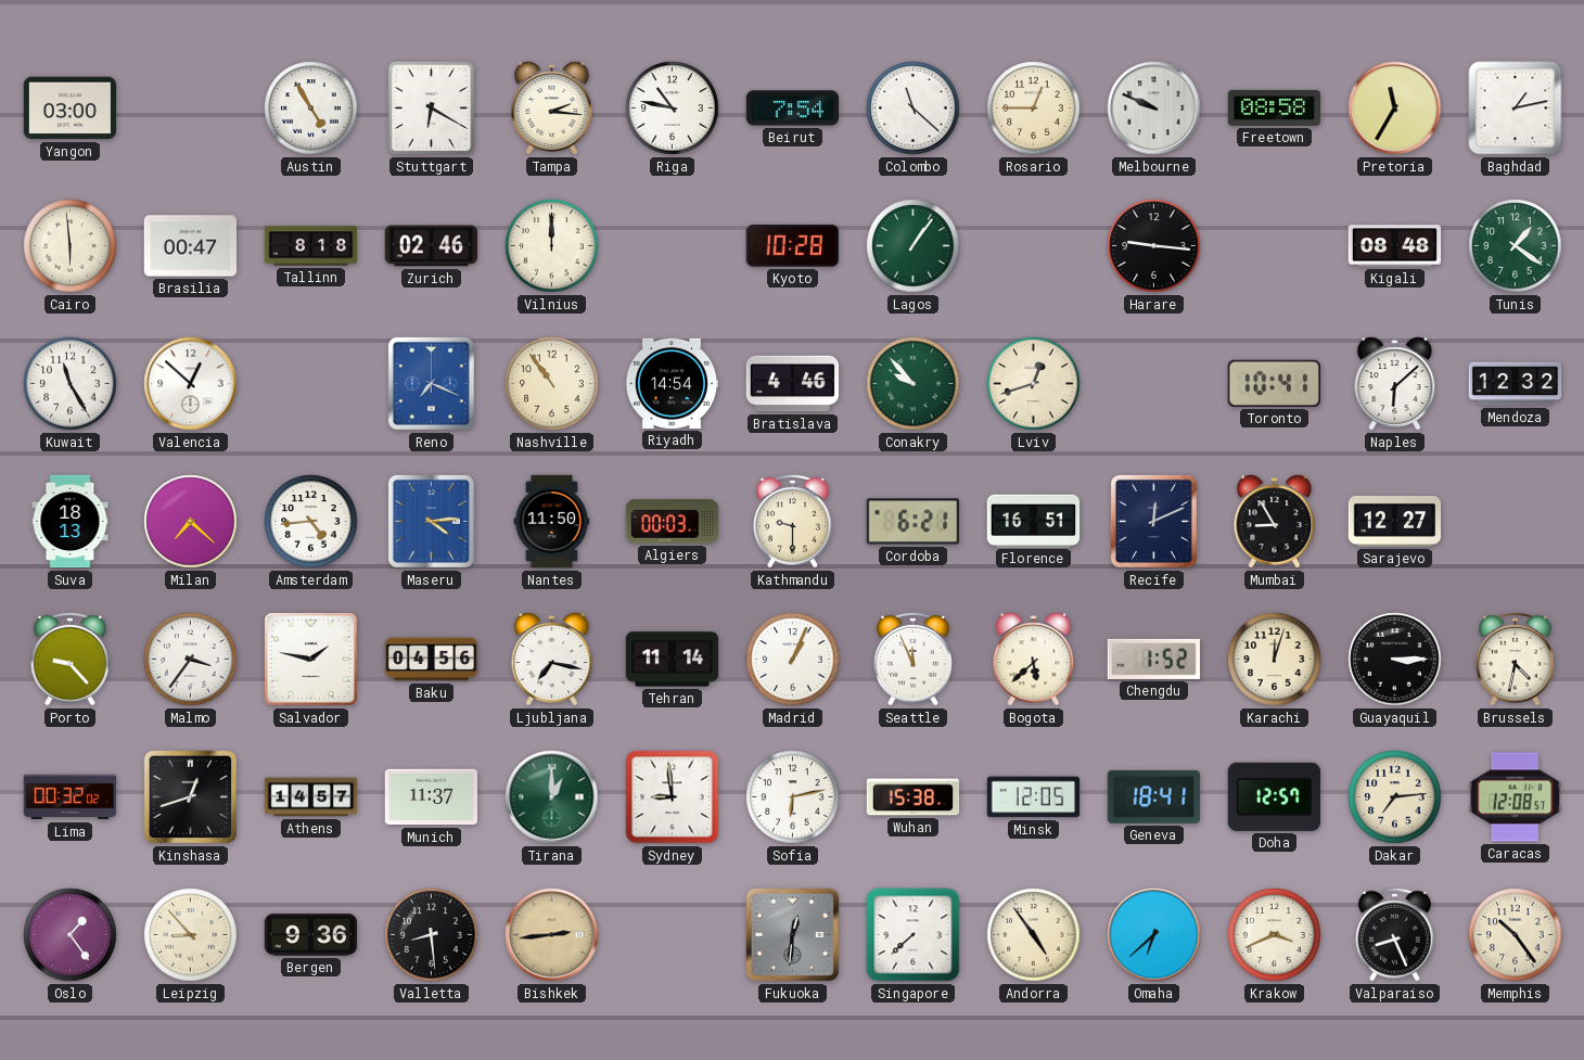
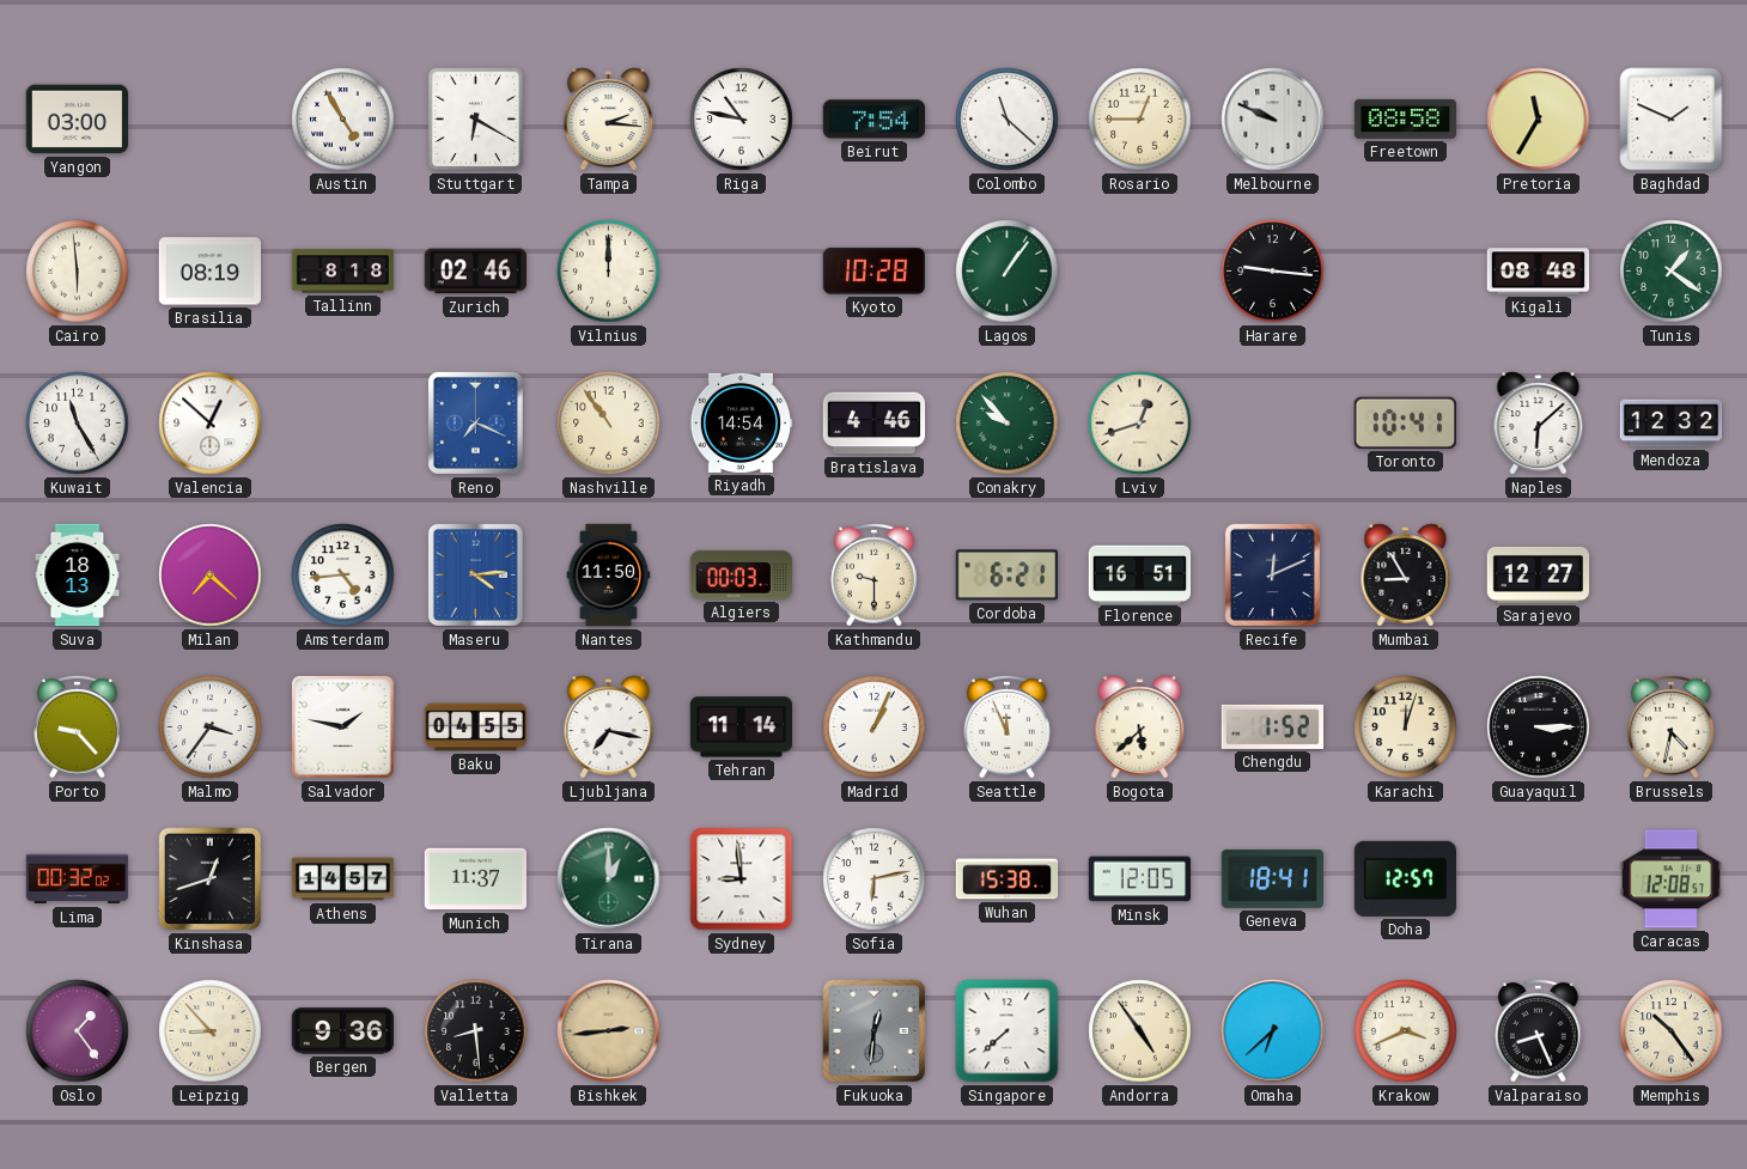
Baghdad: 1:13 -> 1:49
Brasilia: 00:47 -> 08:19
Baku: 04:56 -> 04:55
Dakar: 7:14 -> none
